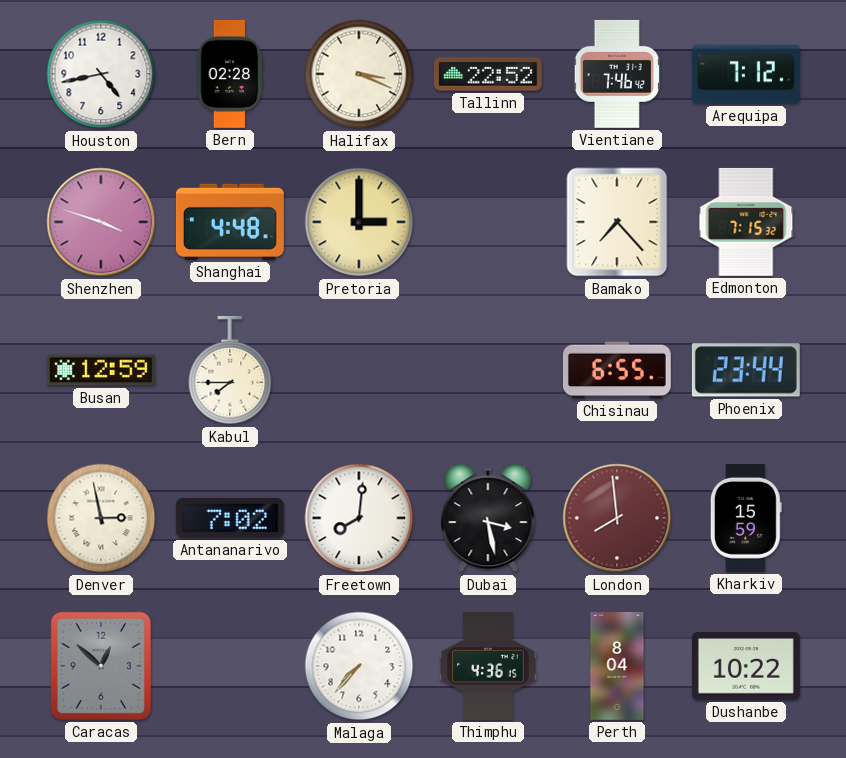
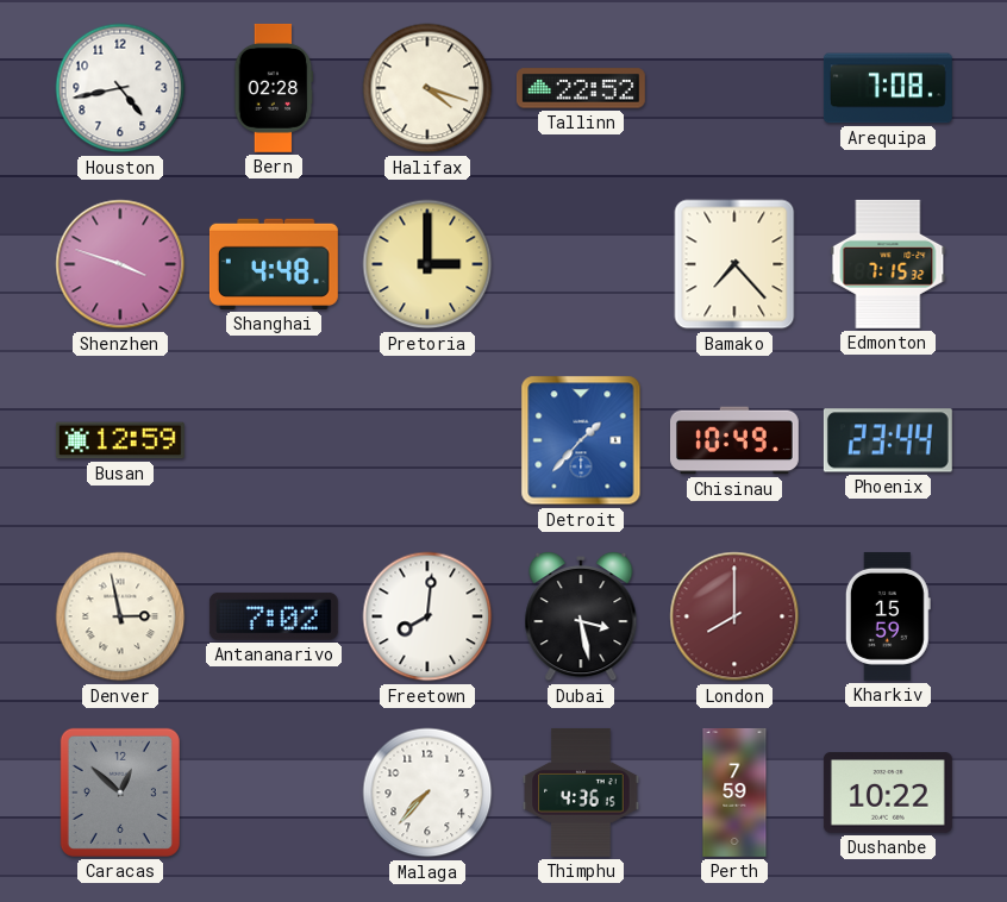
Halifax: 3:19 -> 4:18
Vientiane: 7:46 -> none
Arequipa: 7:12 -> 7:08
Kabul: 7:45 -> none
Detroit: none -> 1:37
Chisinau: 6:55 -> 10:49
London: 7:59 -> 8:00
Perth: 8:04 -> 7:59
